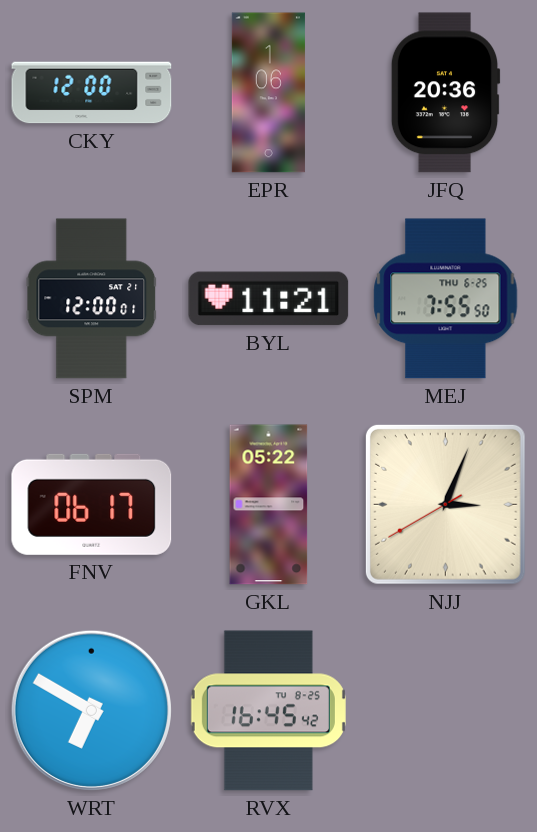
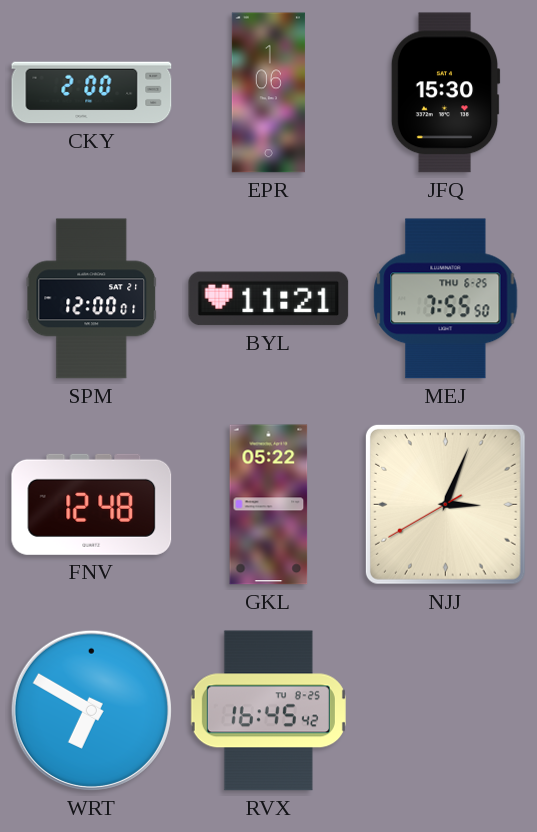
CKY: 12:00 -> 2:00
JFQ: 20:36 -> 15:30
FNV: 06:17 -> 12:48
